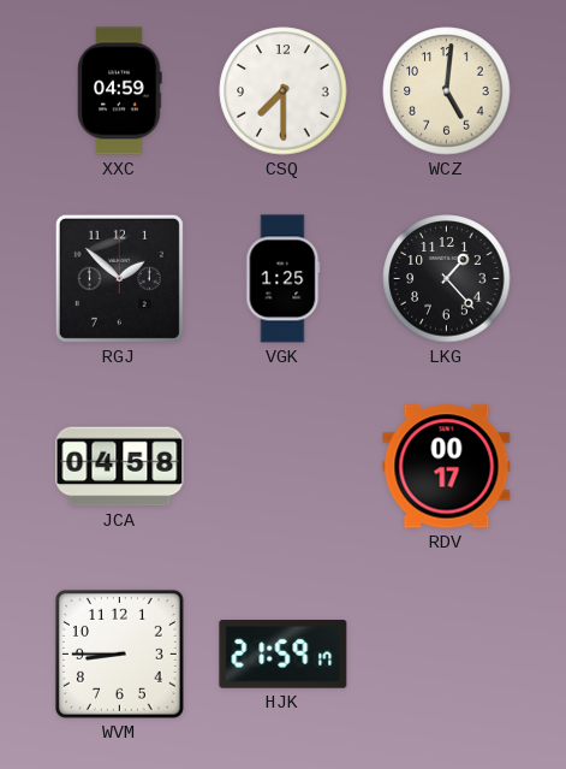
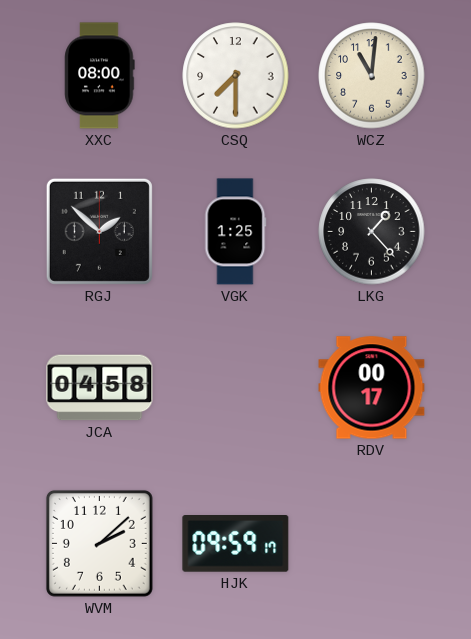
XXC: 04:59 -> 08:00
WCZ: 5:01 -> 11:01
WVM: 8:45 -> 2:08
HJK: 21:59 -> 09:59
